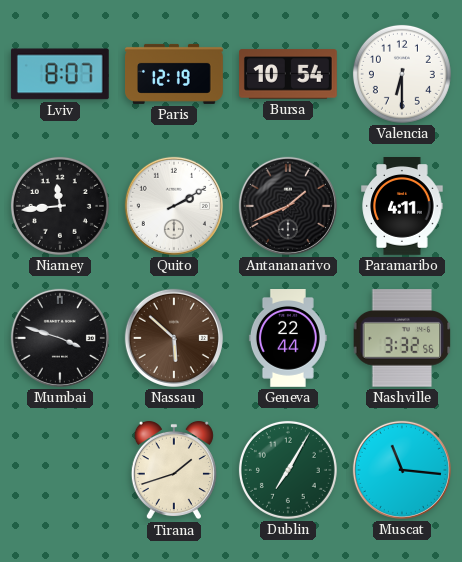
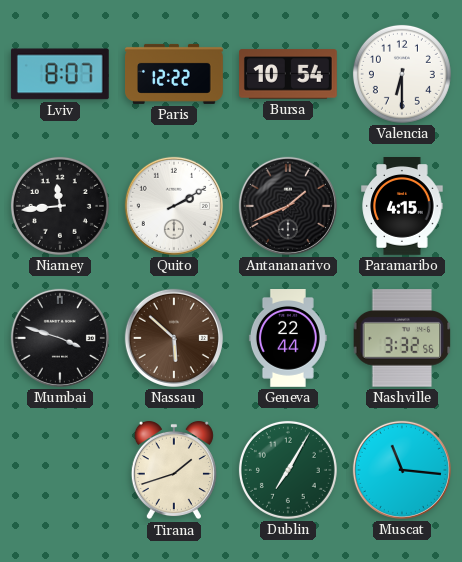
Paris: 12:19 -> 12:22
Paramaribo: 4:11 -> 4:15
